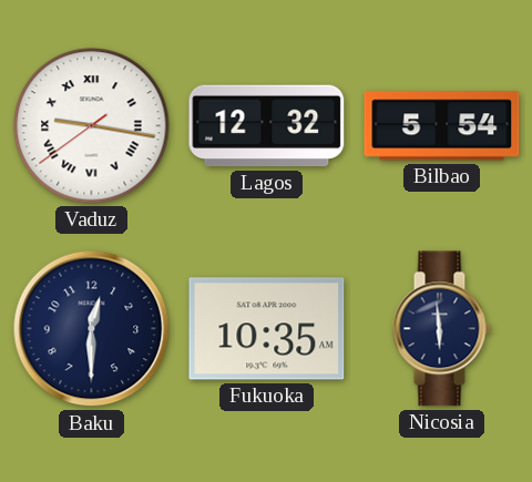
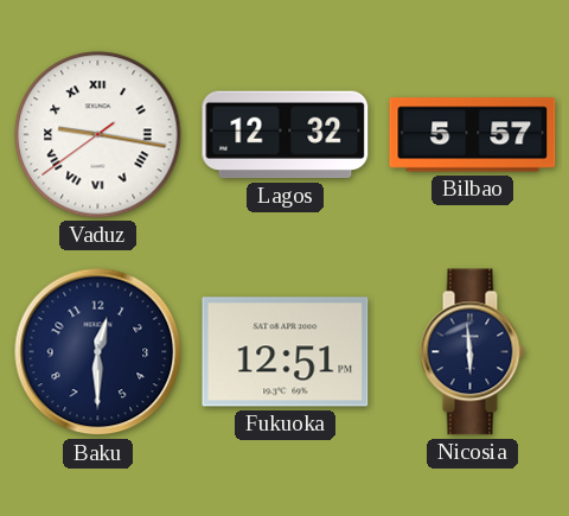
Bilbao: 5:54 -> 5:57
Fukuoka: 10:35 -> 12:51
